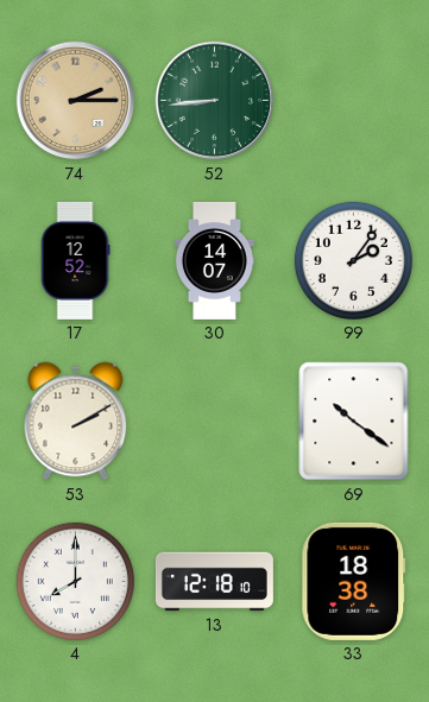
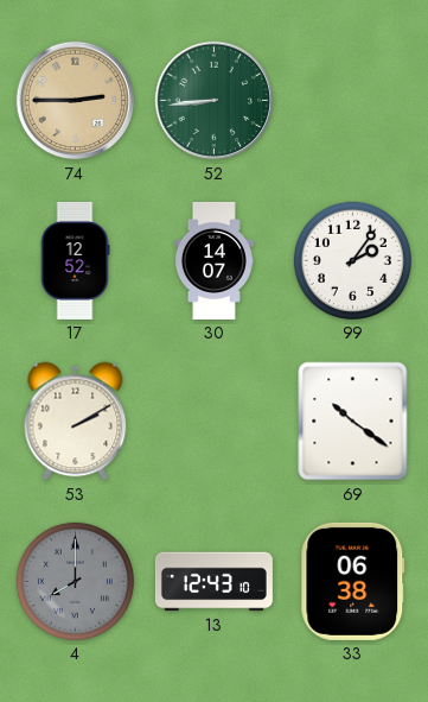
74: 2:15 -> 2:45
4 dial: white -> grey
13: 12:18 -> 12:43
33: 18:38 -> 06:38
